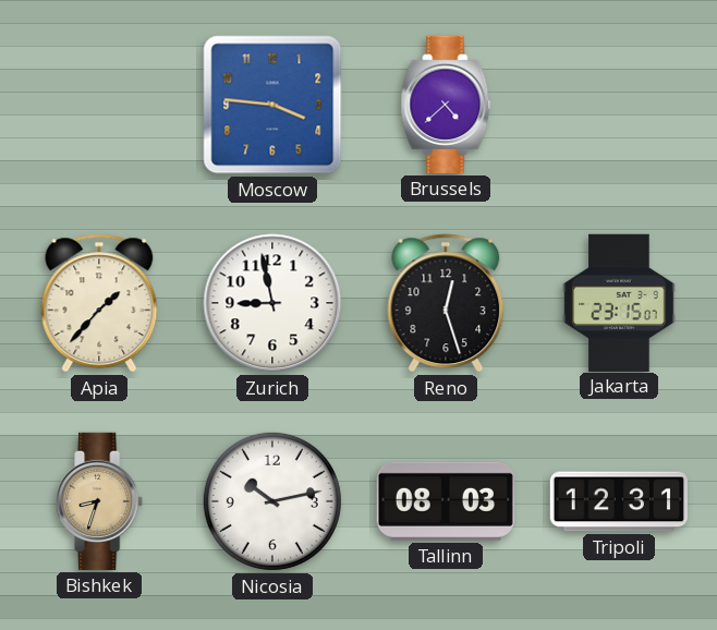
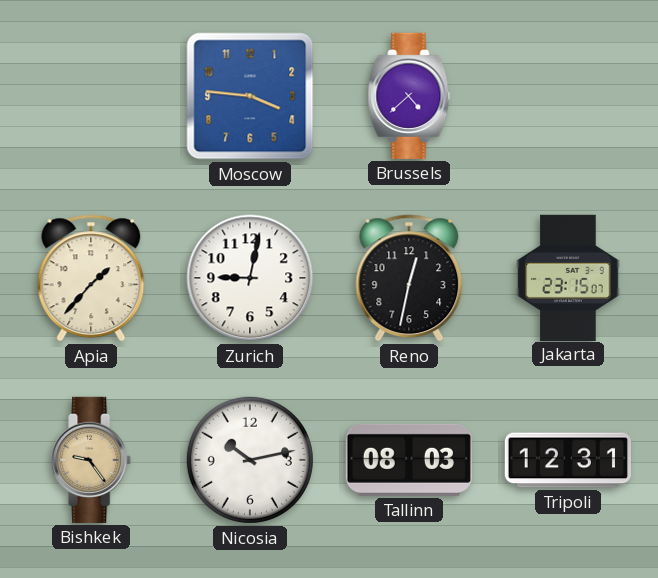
Zurich: 8:58 -> 9:02
Reno: 12:27 -> 12:32
Bishkek: 8:33 -> 9:24
